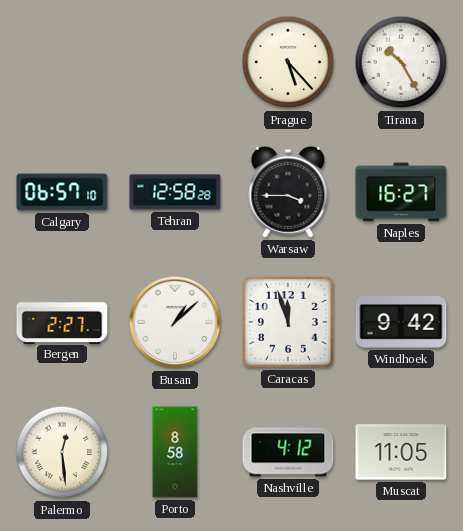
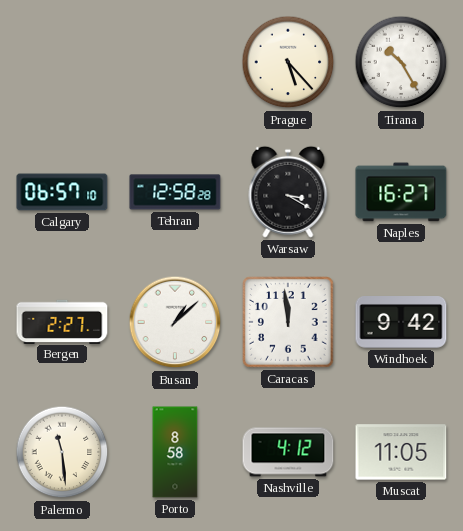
Warsaw: 3:45 -> 3:20
Caracas: 11:57 -> 11:59
Palermo: 12:29 -> 11:29
